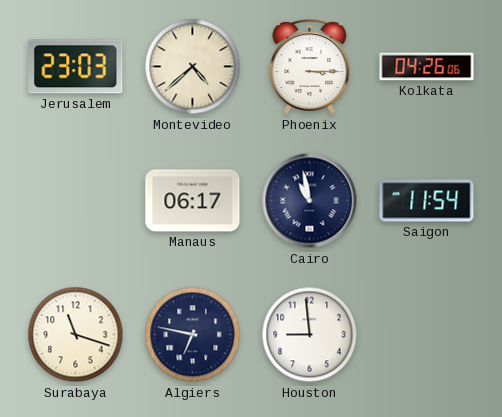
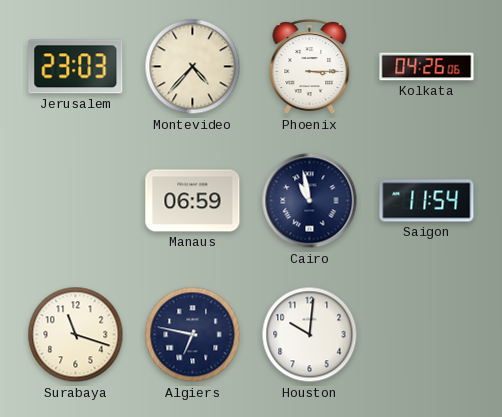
Montevideo: 4:38 -> 4:37
Manaus: 06:17 -> 06:59
Houston: 8:59 -> 10:01
